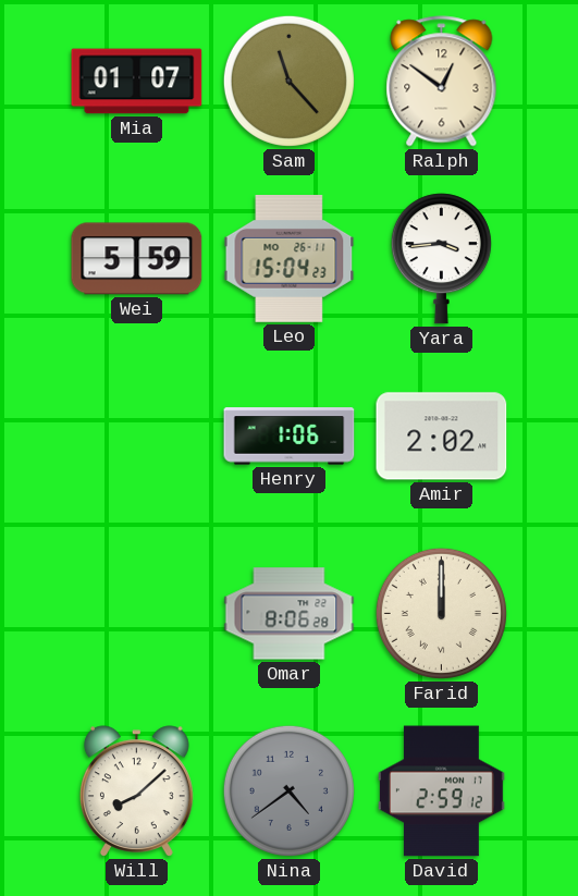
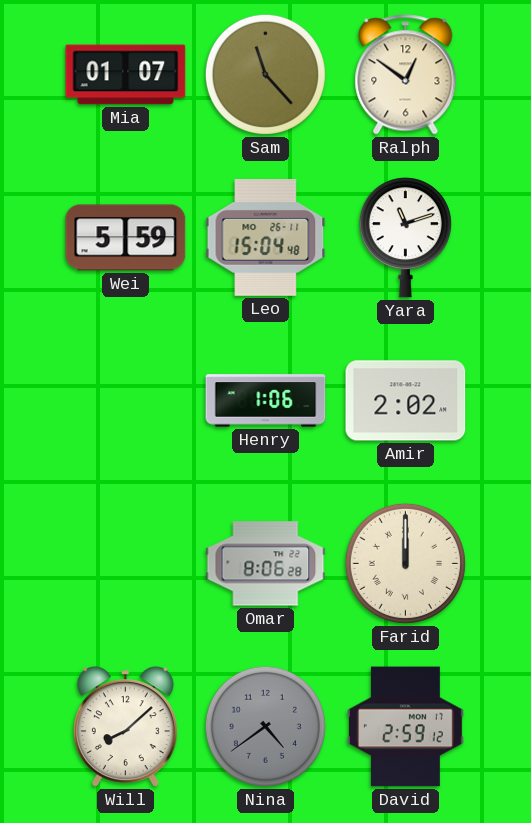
Leo: 15:04:23 -> 15:04:48
Yara: 3:44 -> 11:12
